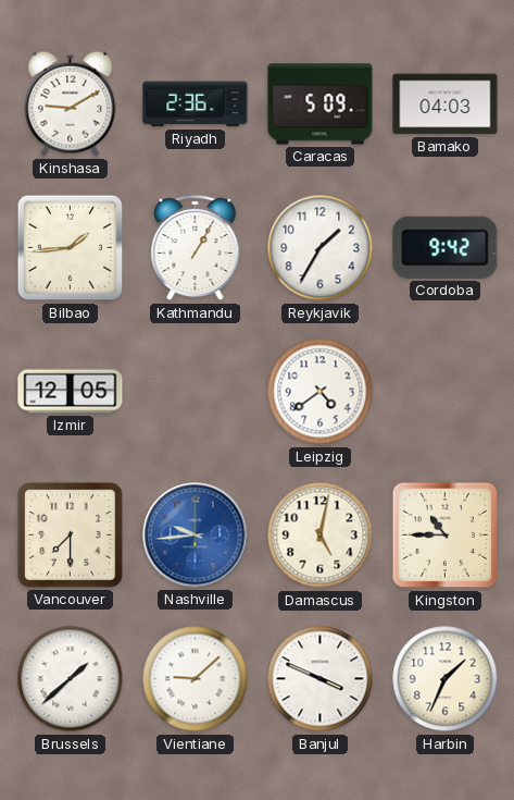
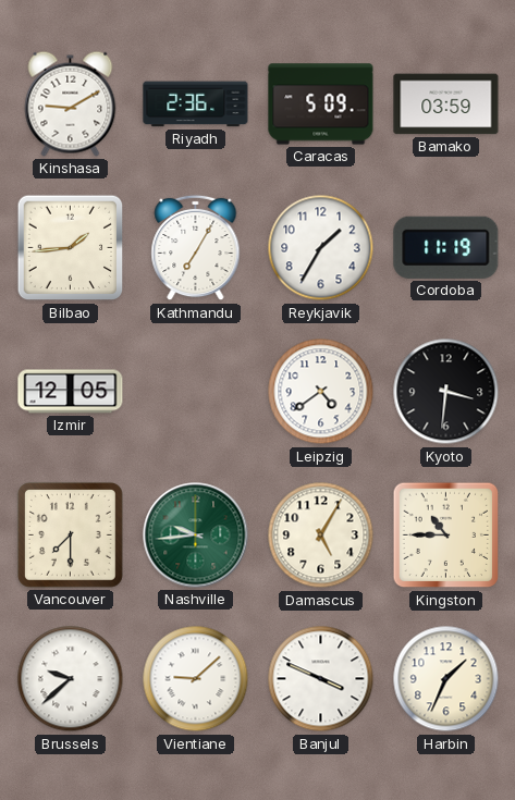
Bamako: 04:03 -> 03:59
Kathmandu: 1:05 -> 7:05
Cordoba: 9:42 -> 11:19
Kyoto: none -> 3:31
Nashville dial: blue -> green
Damascus: 5:02 -> 5:05
Brussels: 1:38 -> 9:38
